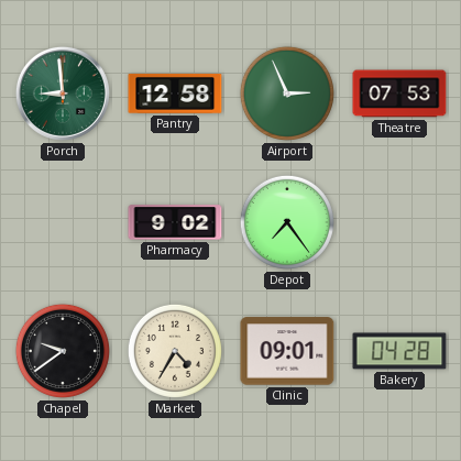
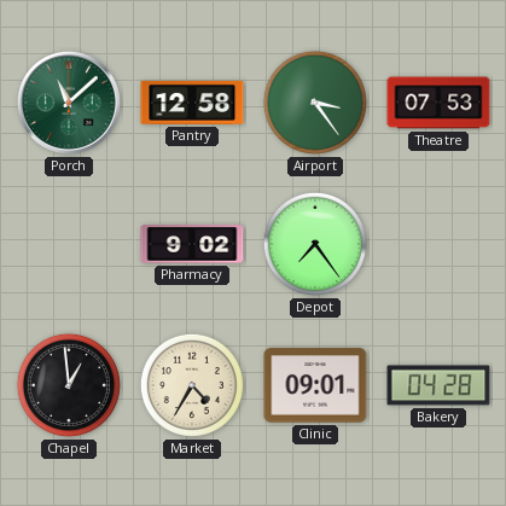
Porch: 8:59 -> 11:08
Airport: 2:56 -> 3:24
Chapel: 9:39 -> 12:59
